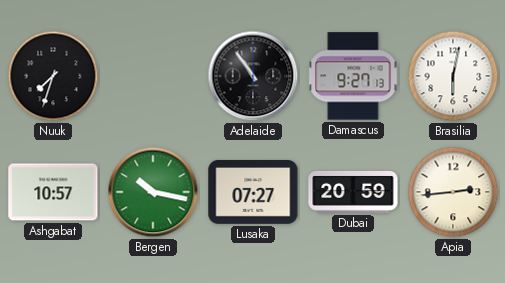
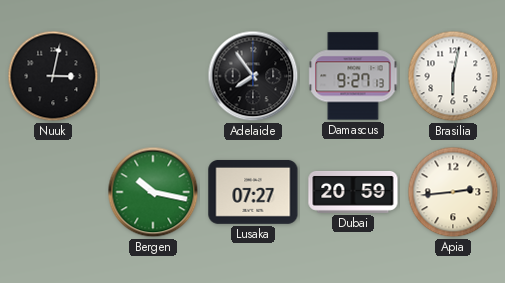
Nuuk: 7:33 -> 3:02
Adelaide: 10:54 -> 7:54
Ashgabat: 10:57 -> none
